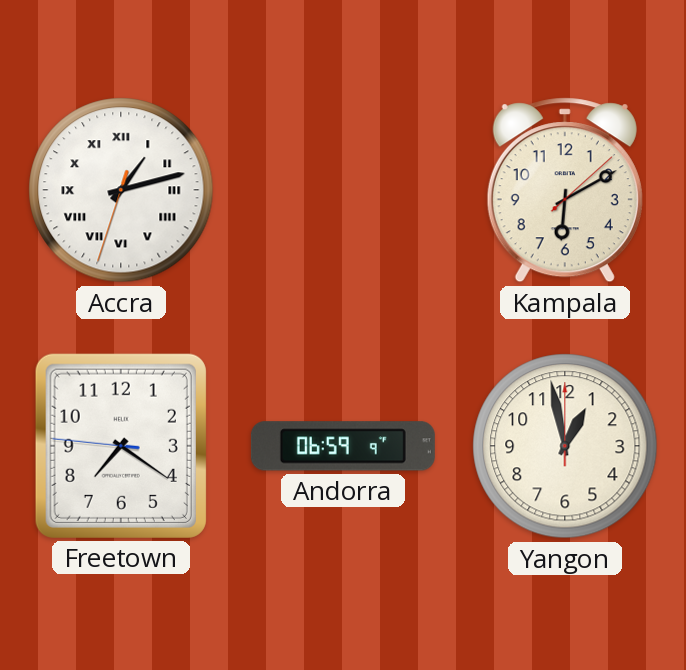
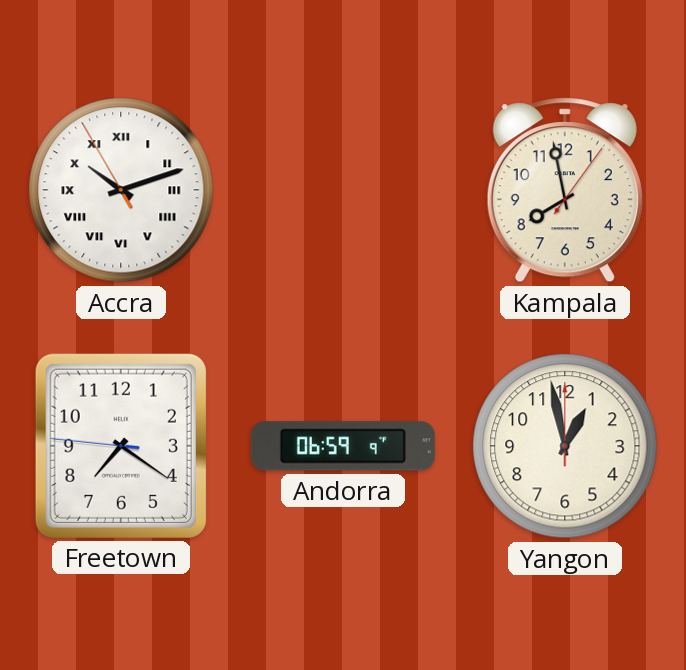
Accra: 1:12 -> 10:11
Kampala: 6:10 -> 7:58
